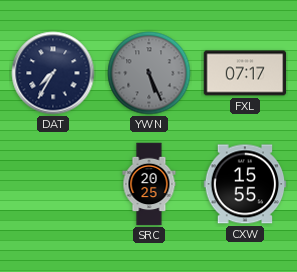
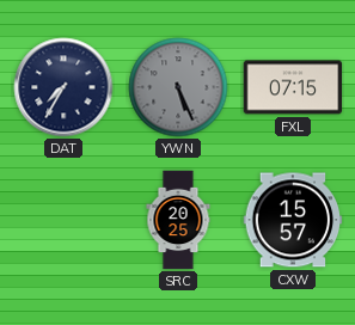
FXL: 07:17 -> 07:15
CXW: 15:55 -> 15:57
